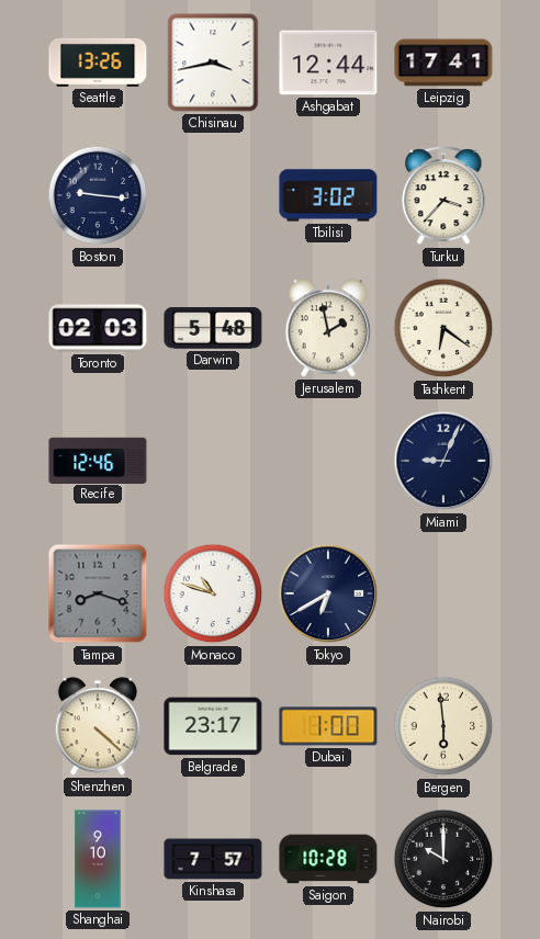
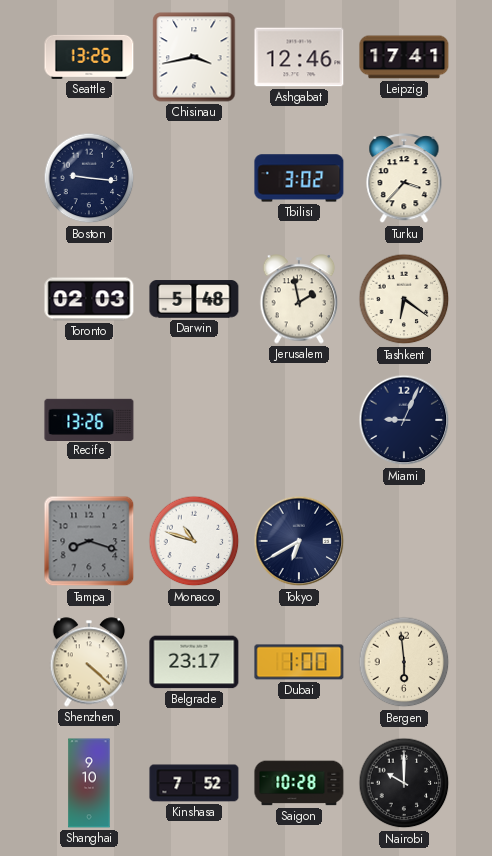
Ashgabat: 12:44 -> 12:46
Recife: 12:46 -> 13:26
Kinshasa: 7:57 -> 7:52
